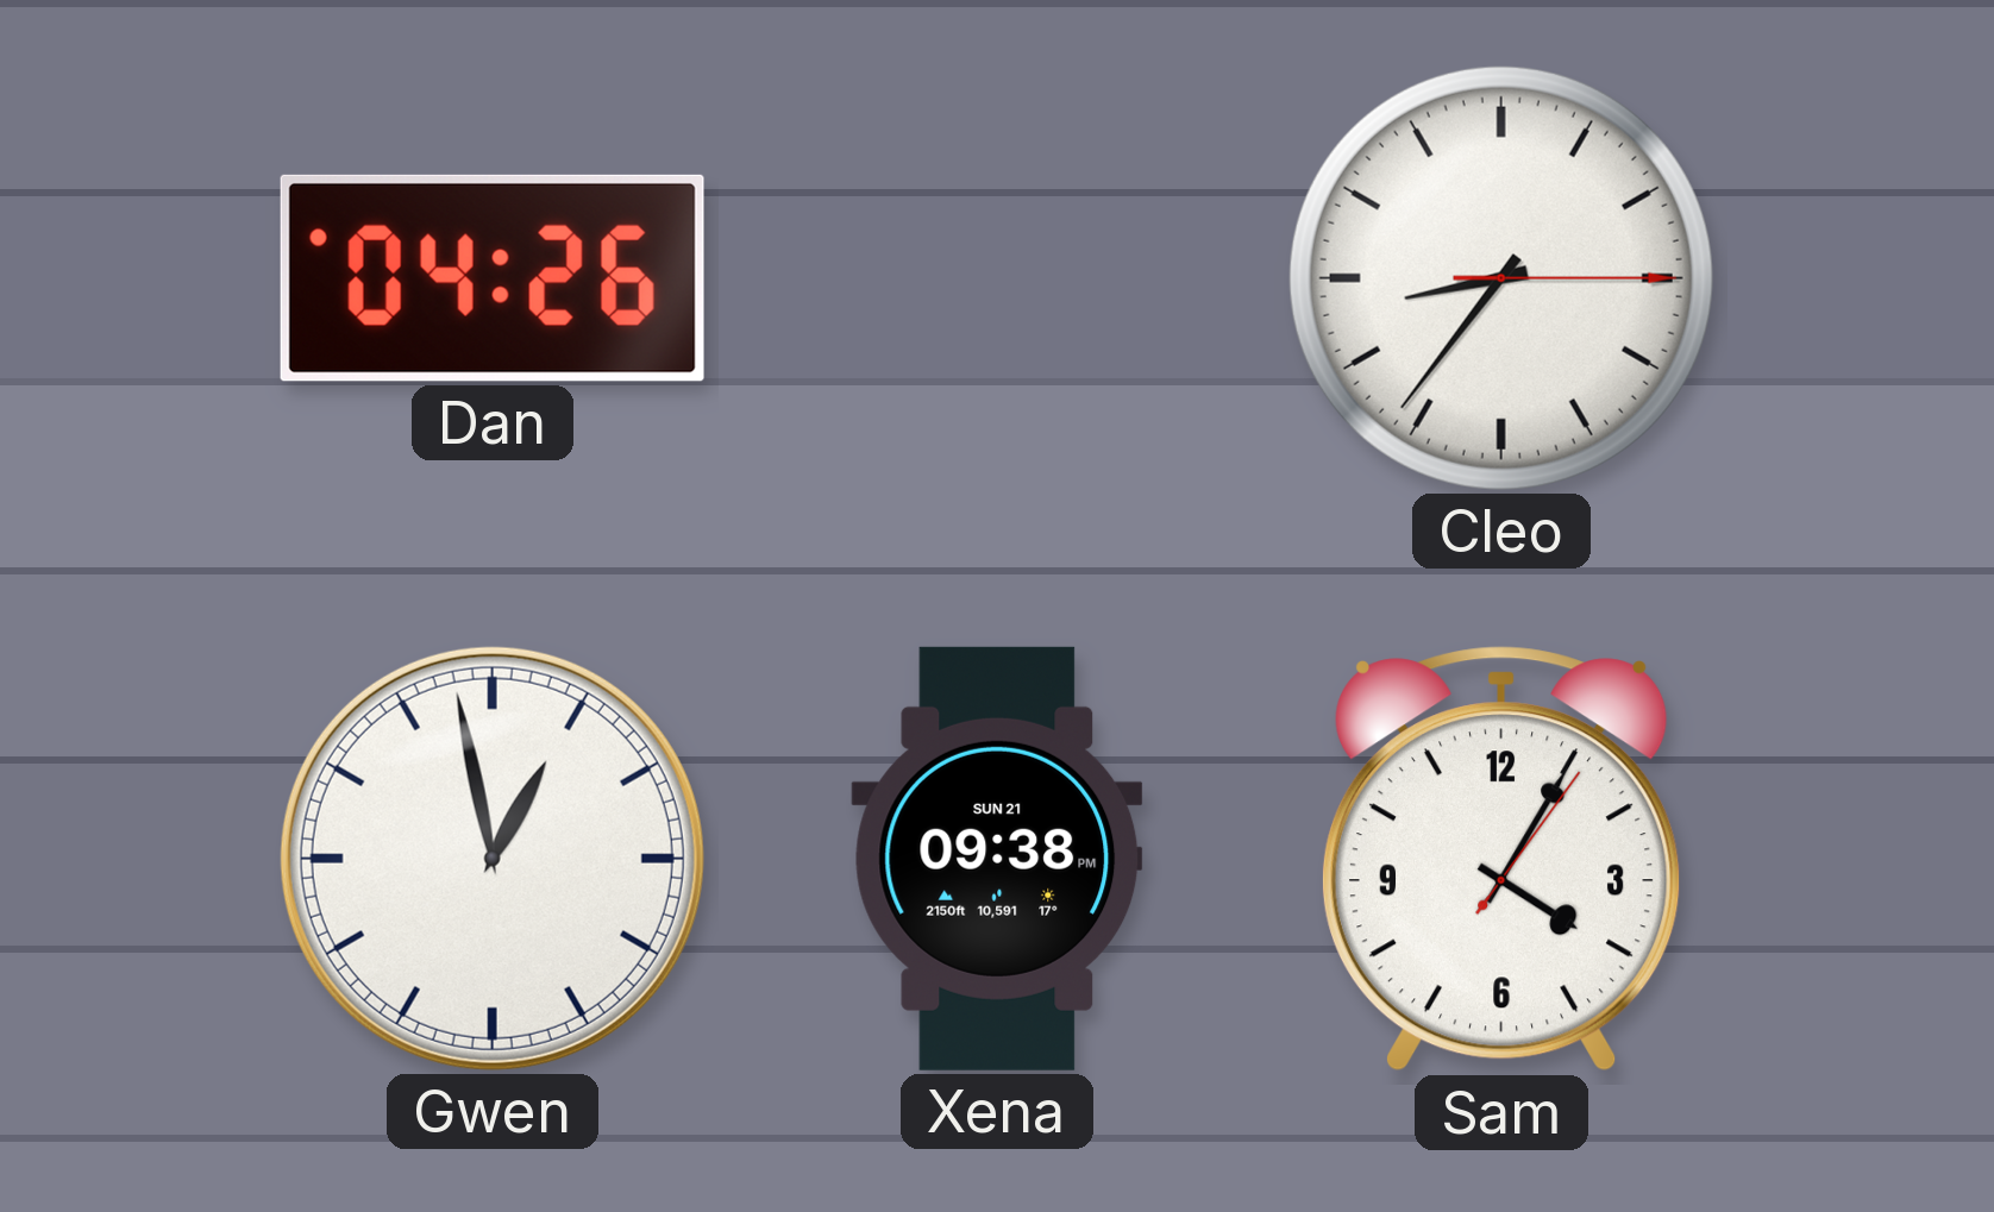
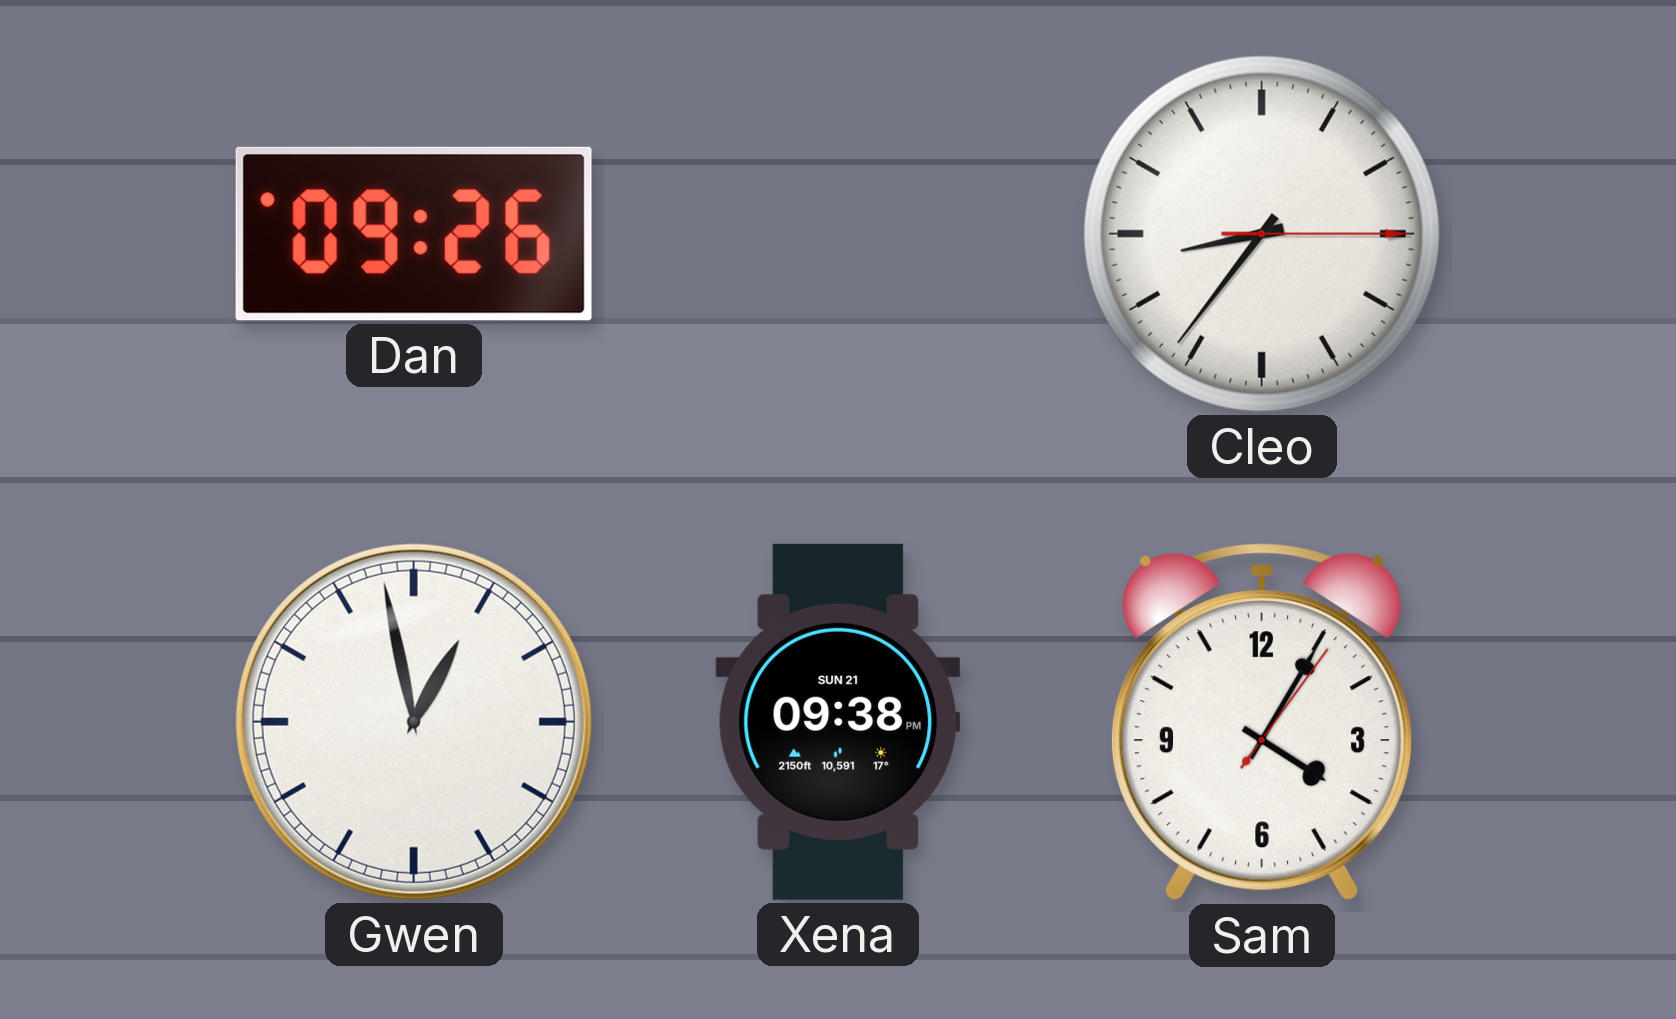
Dan: 04:26 -> 09:26
